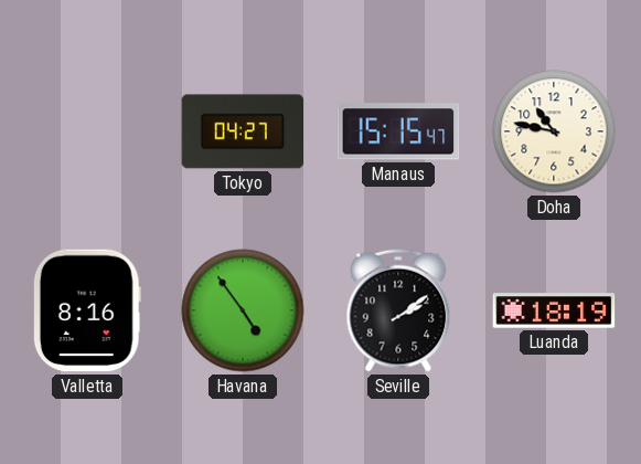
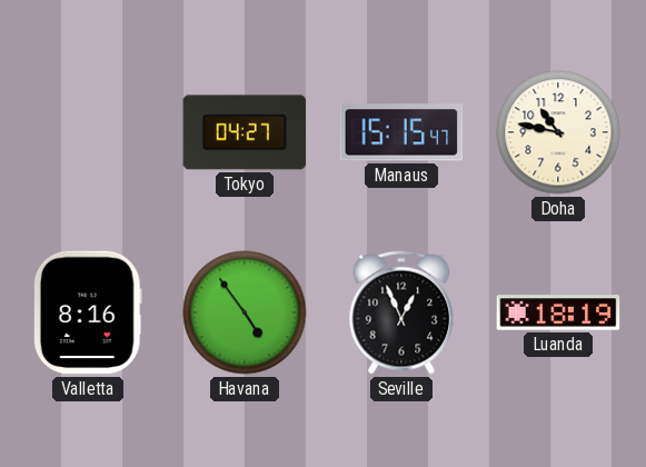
Seville: 2:09 -> 12:56
